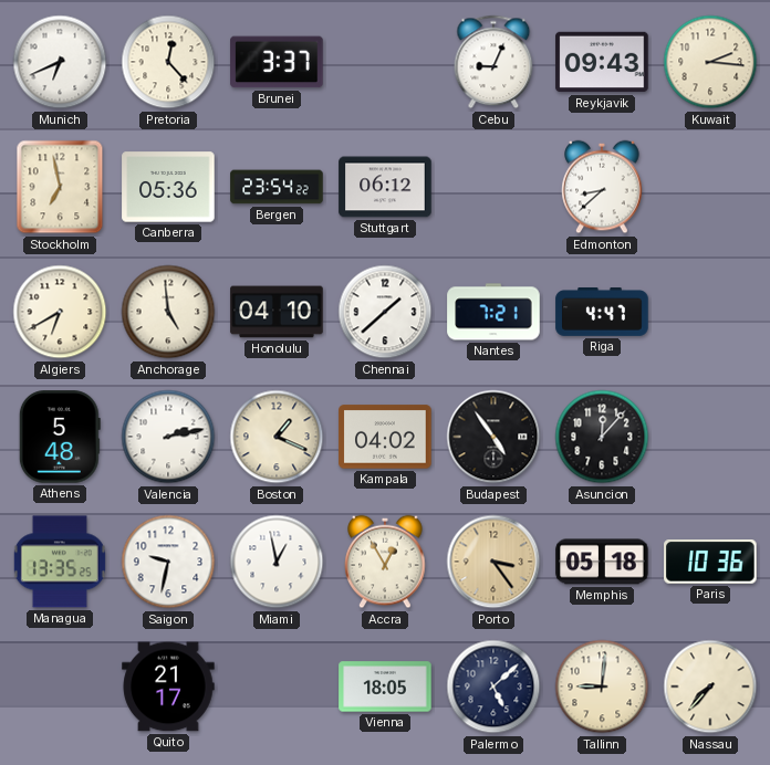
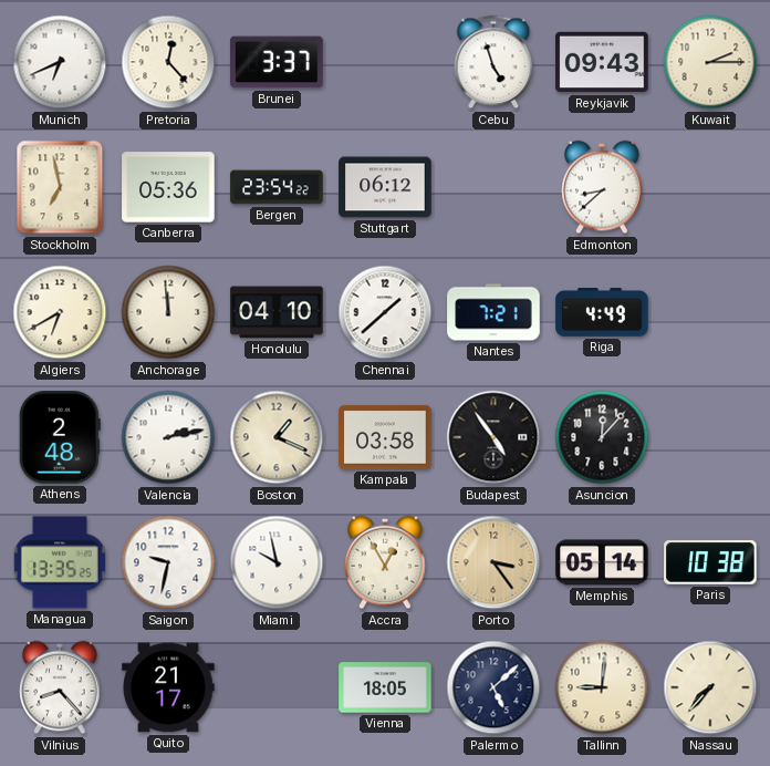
Cebu: 9:04 -> 4:57
Kuwait: 2:16 -> 2:15
Anchorage: 4:59 -> 11:59
Riga: 4:47 -> 4:49
Athens: 5:48 -> 2:48
Kampala: 04:02 -> 03:58
Miami: 12:58 -> 9:58
Memphis: 05:18 -> 05:14
Paris: 10:36 -> 10:38
Vilnius: none -> 8:23
